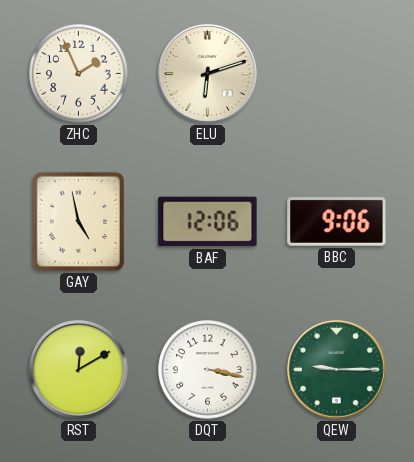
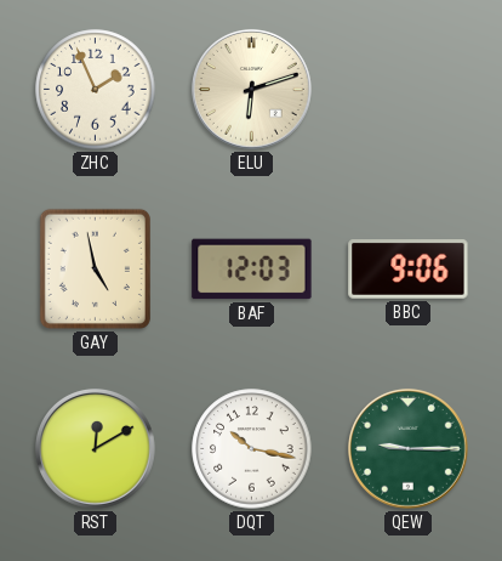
BAF: 12:06 -> 12:03
DQT: 3:17 -> 10:17
